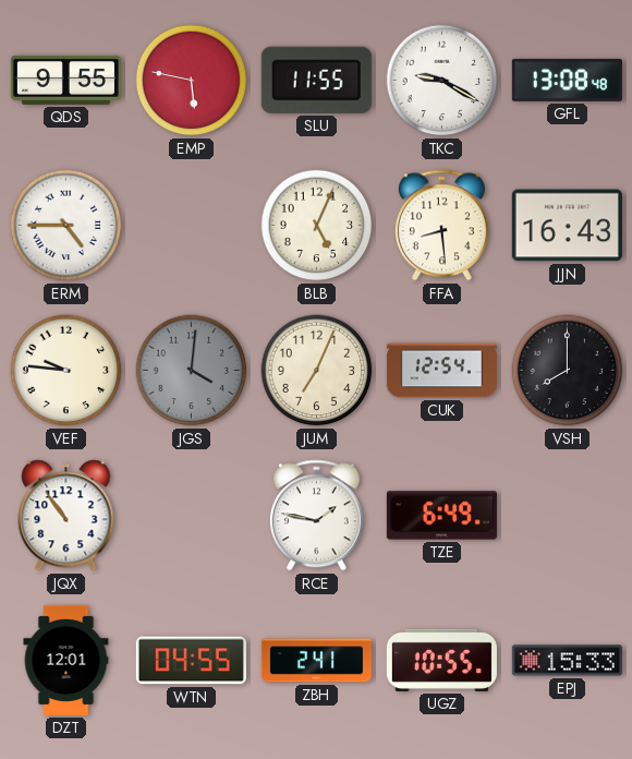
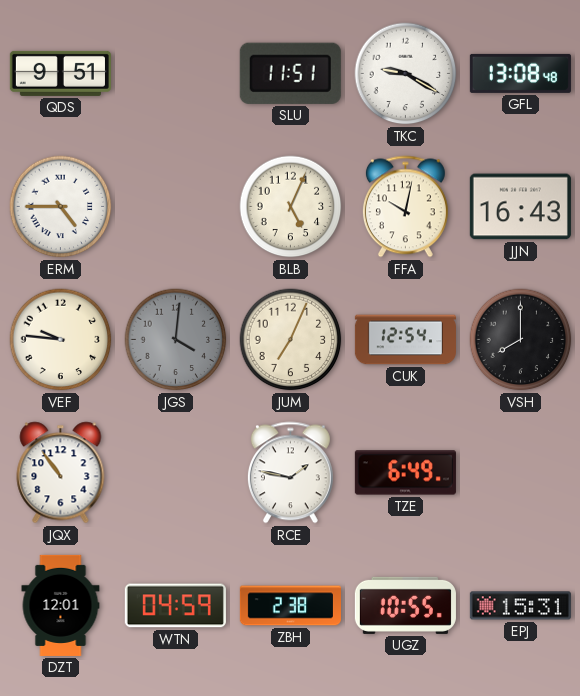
QDS: 9:55 -> 9:51
EMP: 5:47 -> none
SLU: 11:55 -> 11:51
FFA: 8:29 -> 10:02
WTN: 04:55 -> 04:59
ZBH: 2:41 -> 2:38
EPJ: 15:33 -> 15:31
